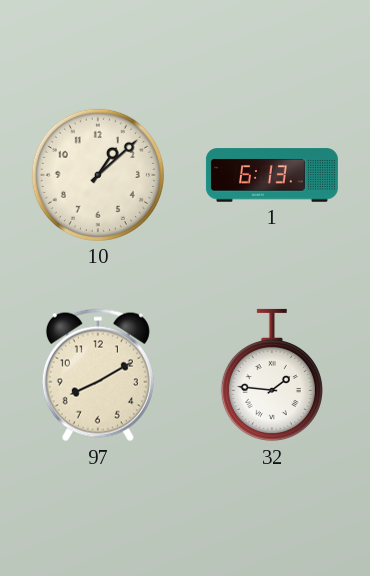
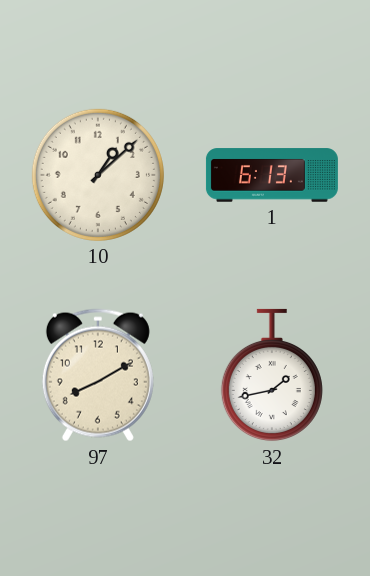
32: 1:46 -> 1:43
